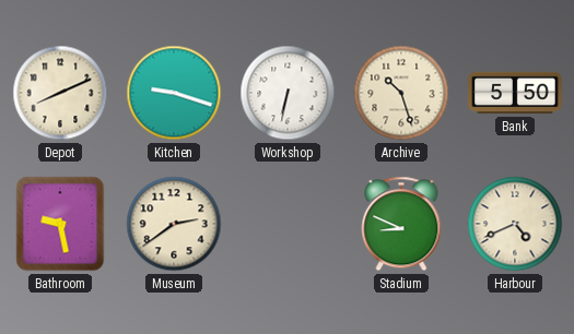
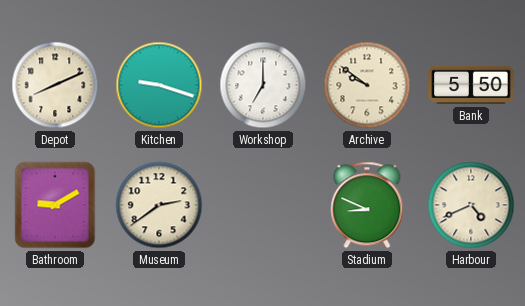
Workshop: 6:32 -> 7:00
Archive: 10:27 -> 9:51
Bathroom: 9:28 -> 9:10
